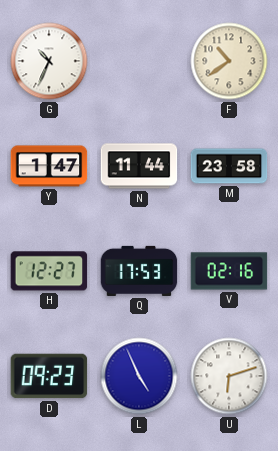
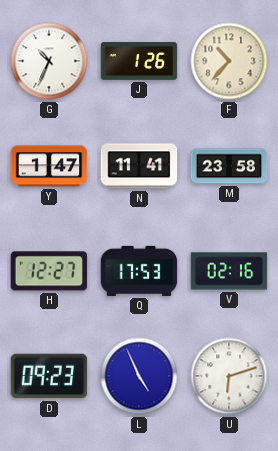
J: none -> 1:26
F: 10:39 -> 10:37
N: 11:44 -> 11:41
